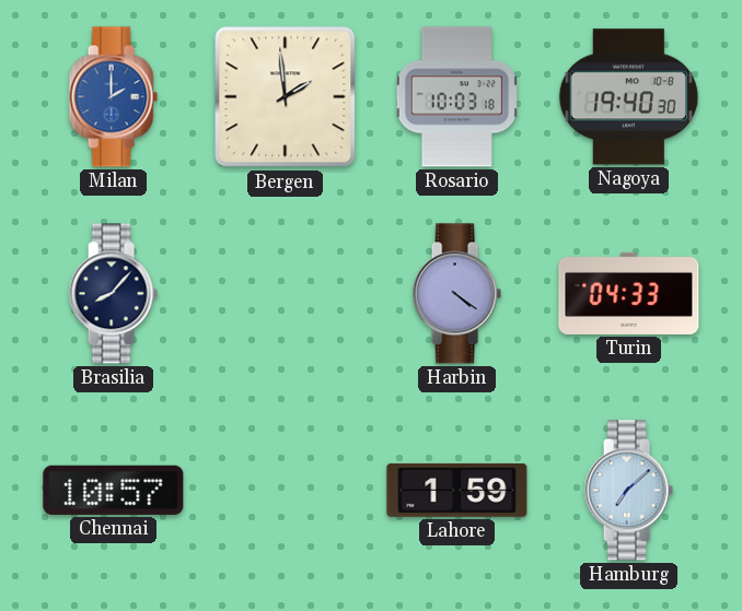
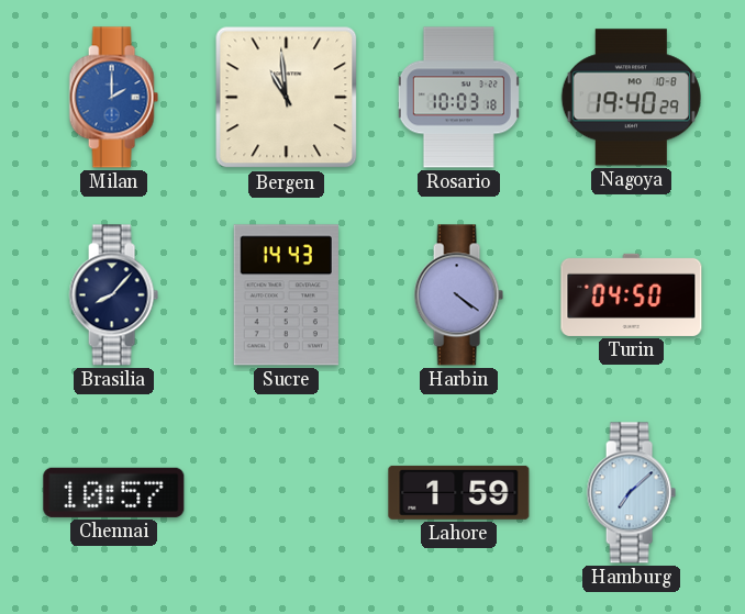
Bergen: 1:59 -> 10:59
Nagoya: 19:40:30 -> 19:40:29
Sucre: none -> 14:43
Turin: 04:33 -> 04:50
